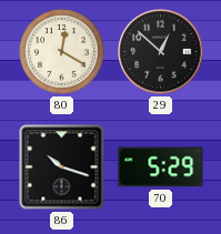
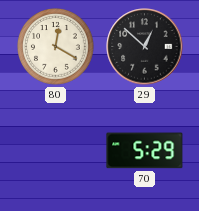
86: 10:18 -> none
